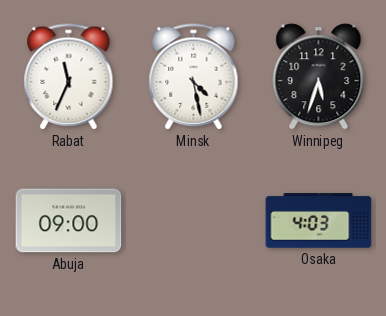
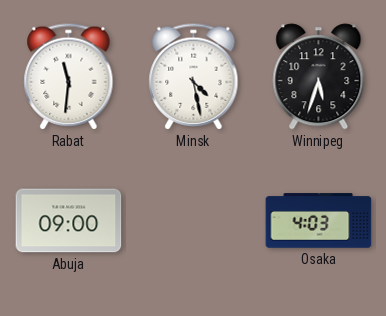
Rabat: 11:34 -> 11:31
